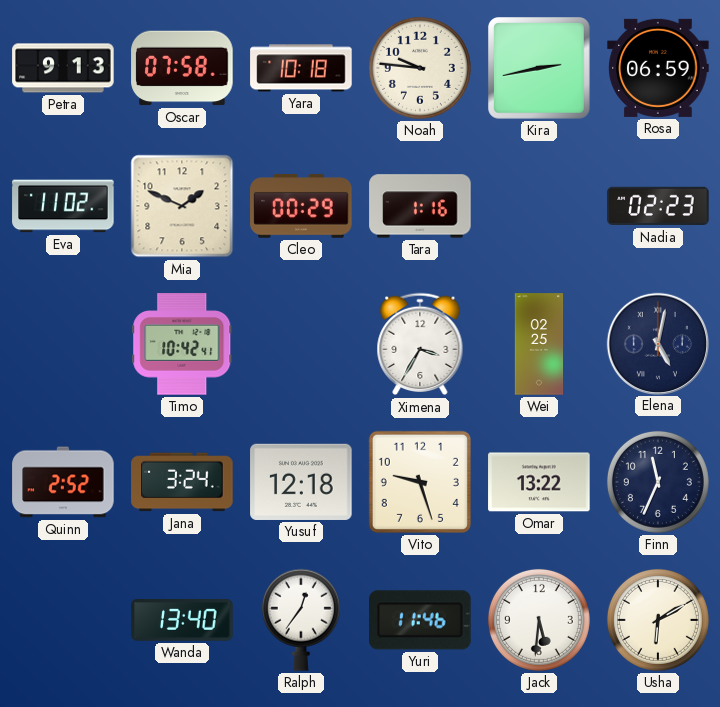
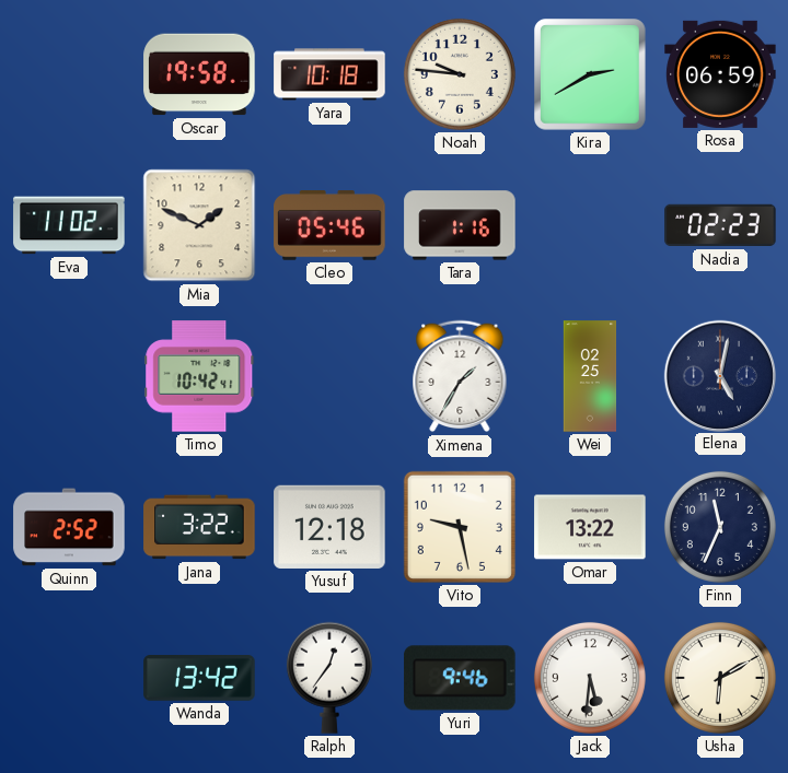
Petra: 9:13 -> none
Oscar: 07:58 -> 19:58
Kira: 2:43 -> 2:40
Cleo: 00:29 -> 05:46
Ximena: 3:35 -> 1:35
Jana: 3:24 -> 3:22
Vito: 9:27 -> 9:28
Wanda: 13:40 -> 13:42
Yuri: 11:46 -> 9:46
